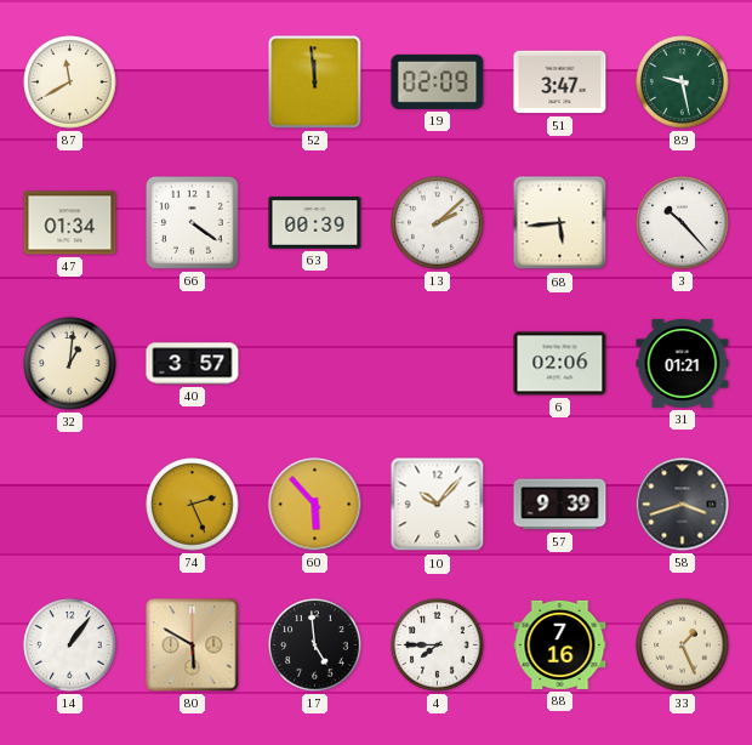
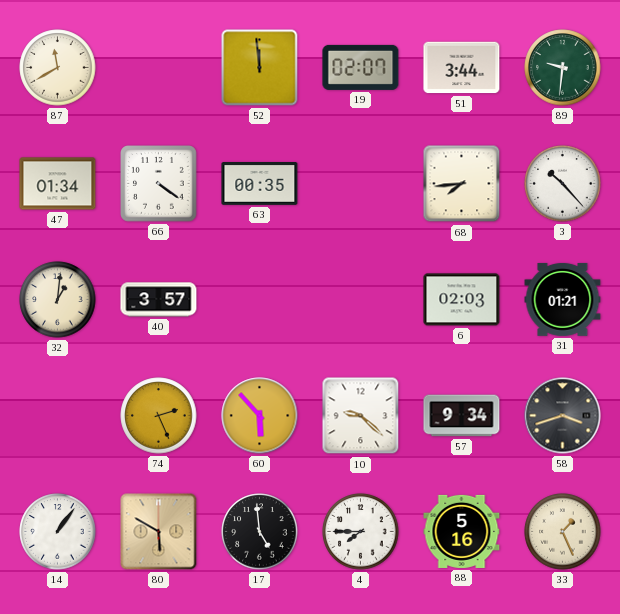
19: 02:09 -> 02:07
51: 3:47 -> 3:44
89: 9:28 -> 9:31
63: 00:39 -> 00:35
13: 2:08 -> none
68: 5:44 -> 7:44
6: 02:06 -> 02:03
10: 10:07 -> 9:22
57: 9:39 -> 9:34
88: 7:16 -> 5:16
